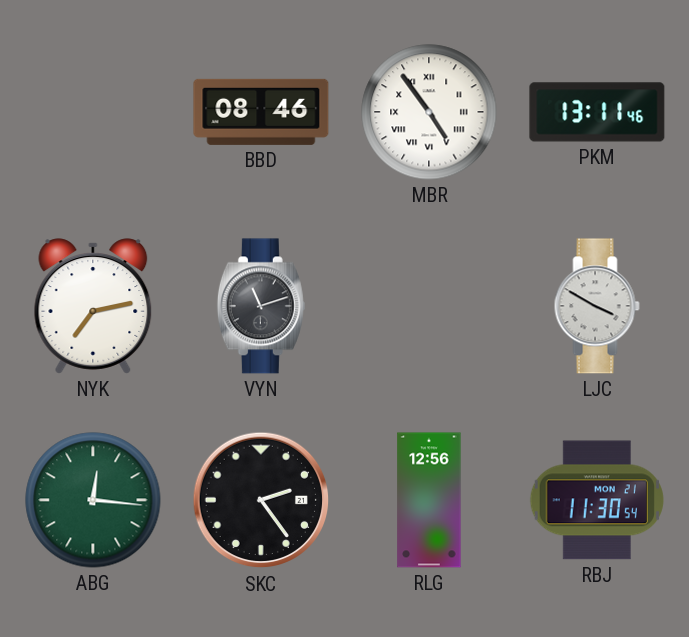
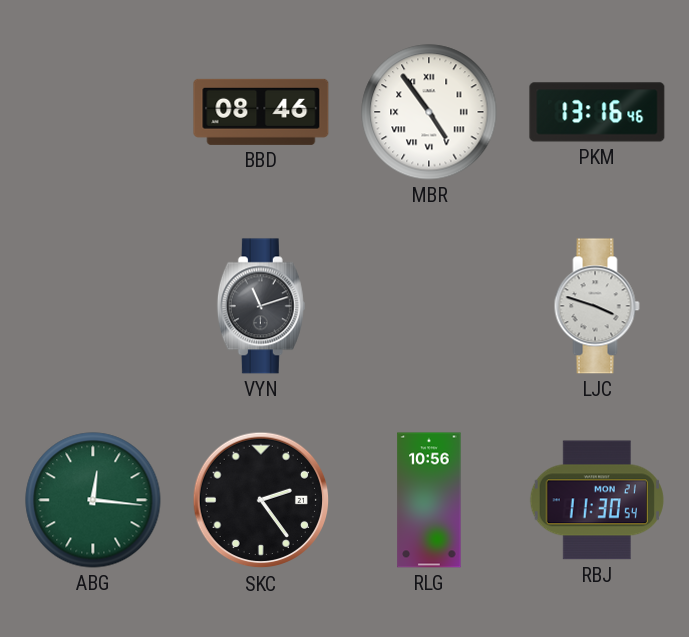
PKM: 13:11 -> 13:16
NYK: 7:13 -> none
LJC: 3:50 -> 3:48
RLG: 12:56 -> 10:56
